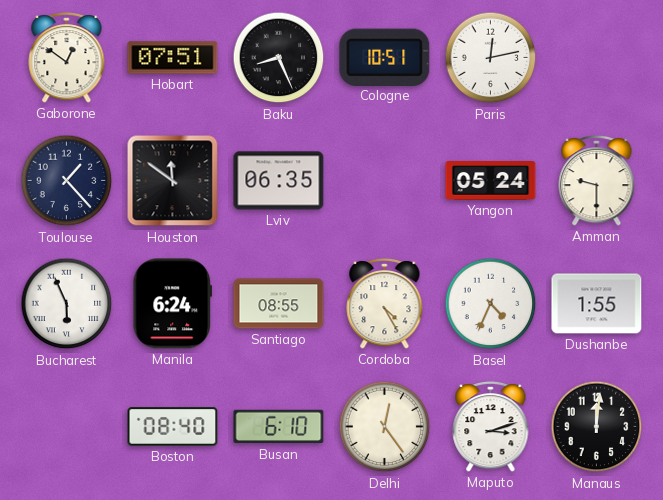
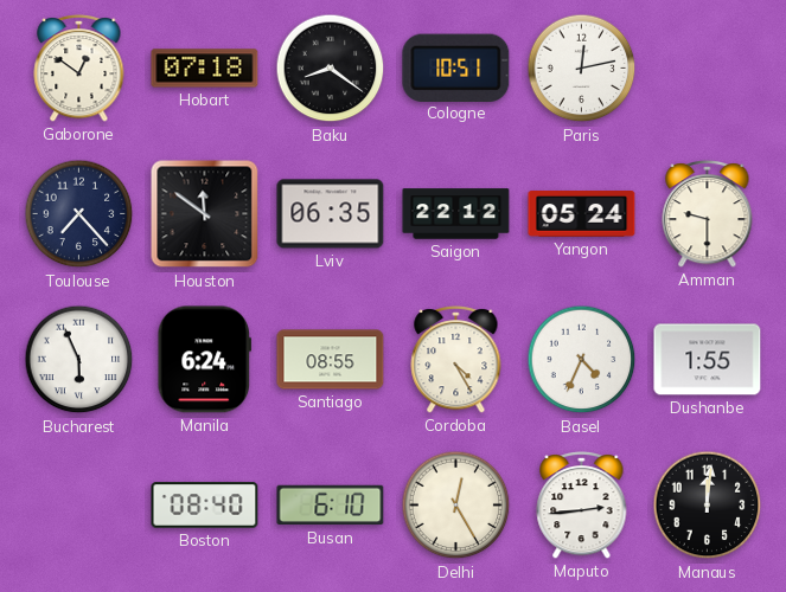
Hobart: 07:51 -> 07:18
Baku: 8:26 -> 8:21
Toulouse: 1:23 -> 7:23
Saigon: none -> 22:12
Delhi: 12:24 -> 12:25
Maputo: 3:12 -> 2:44
